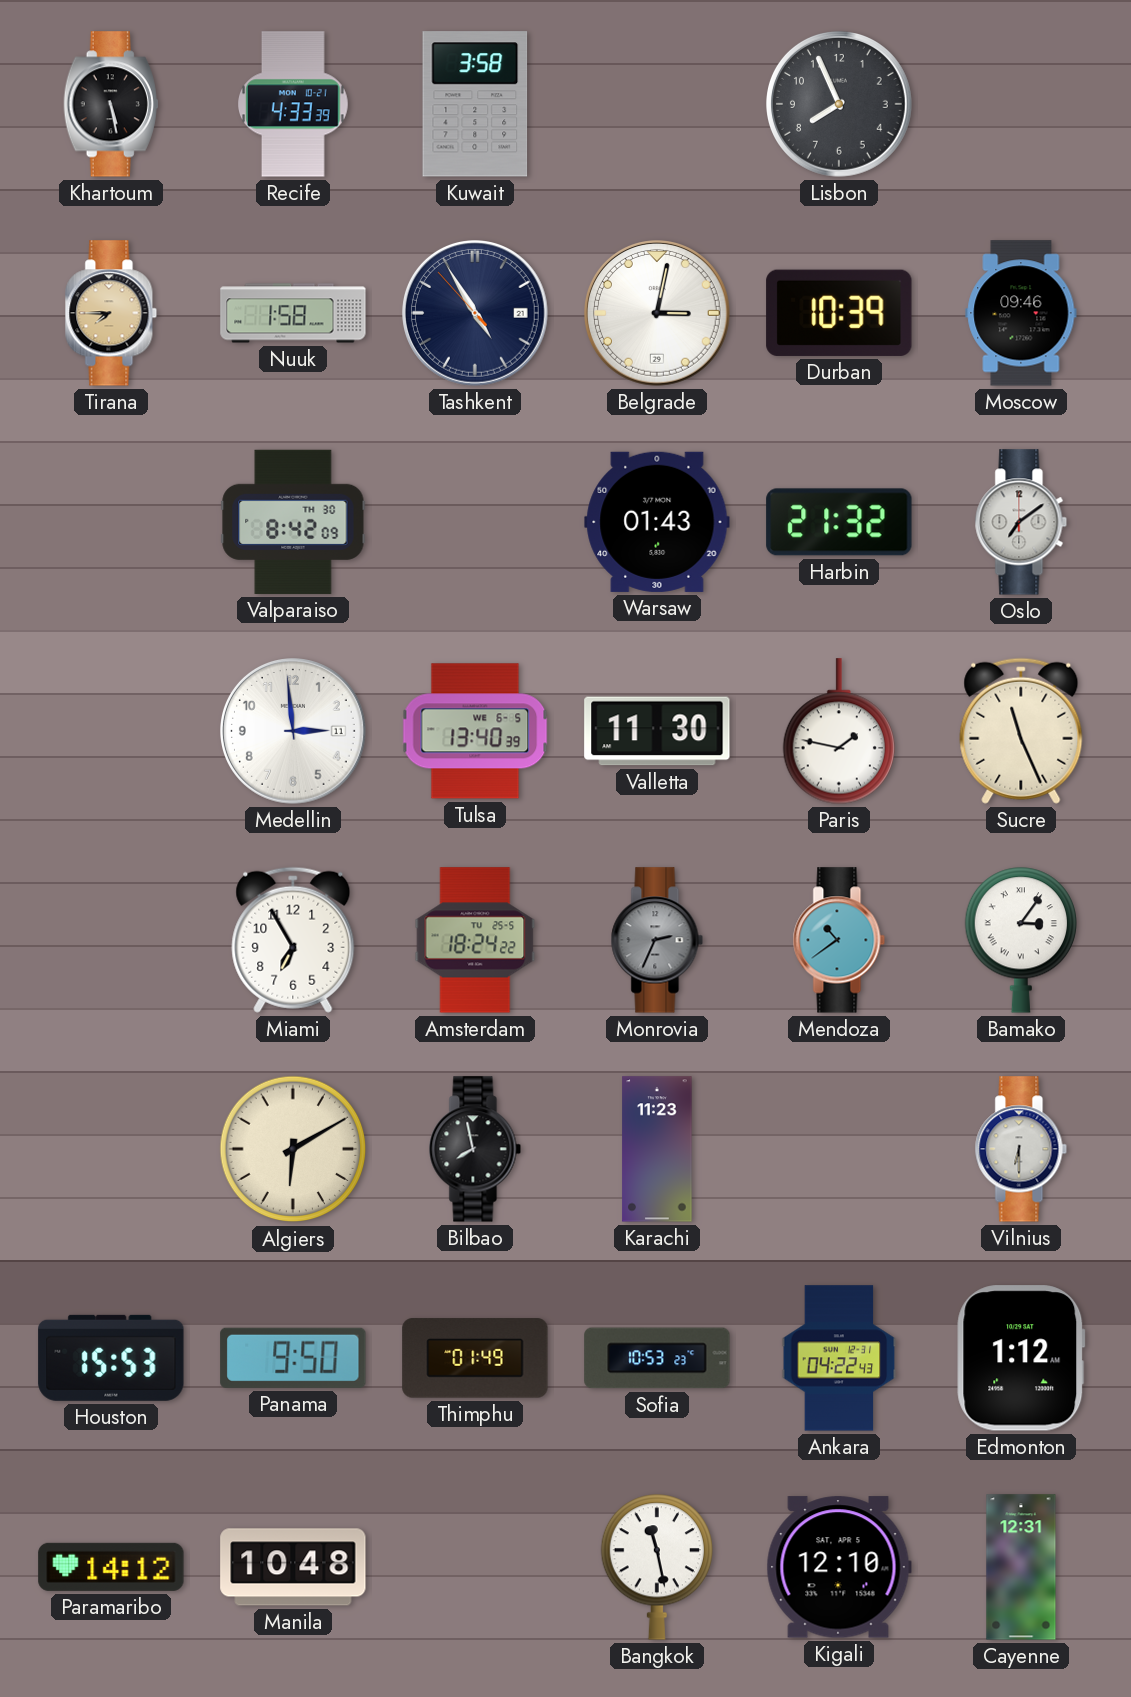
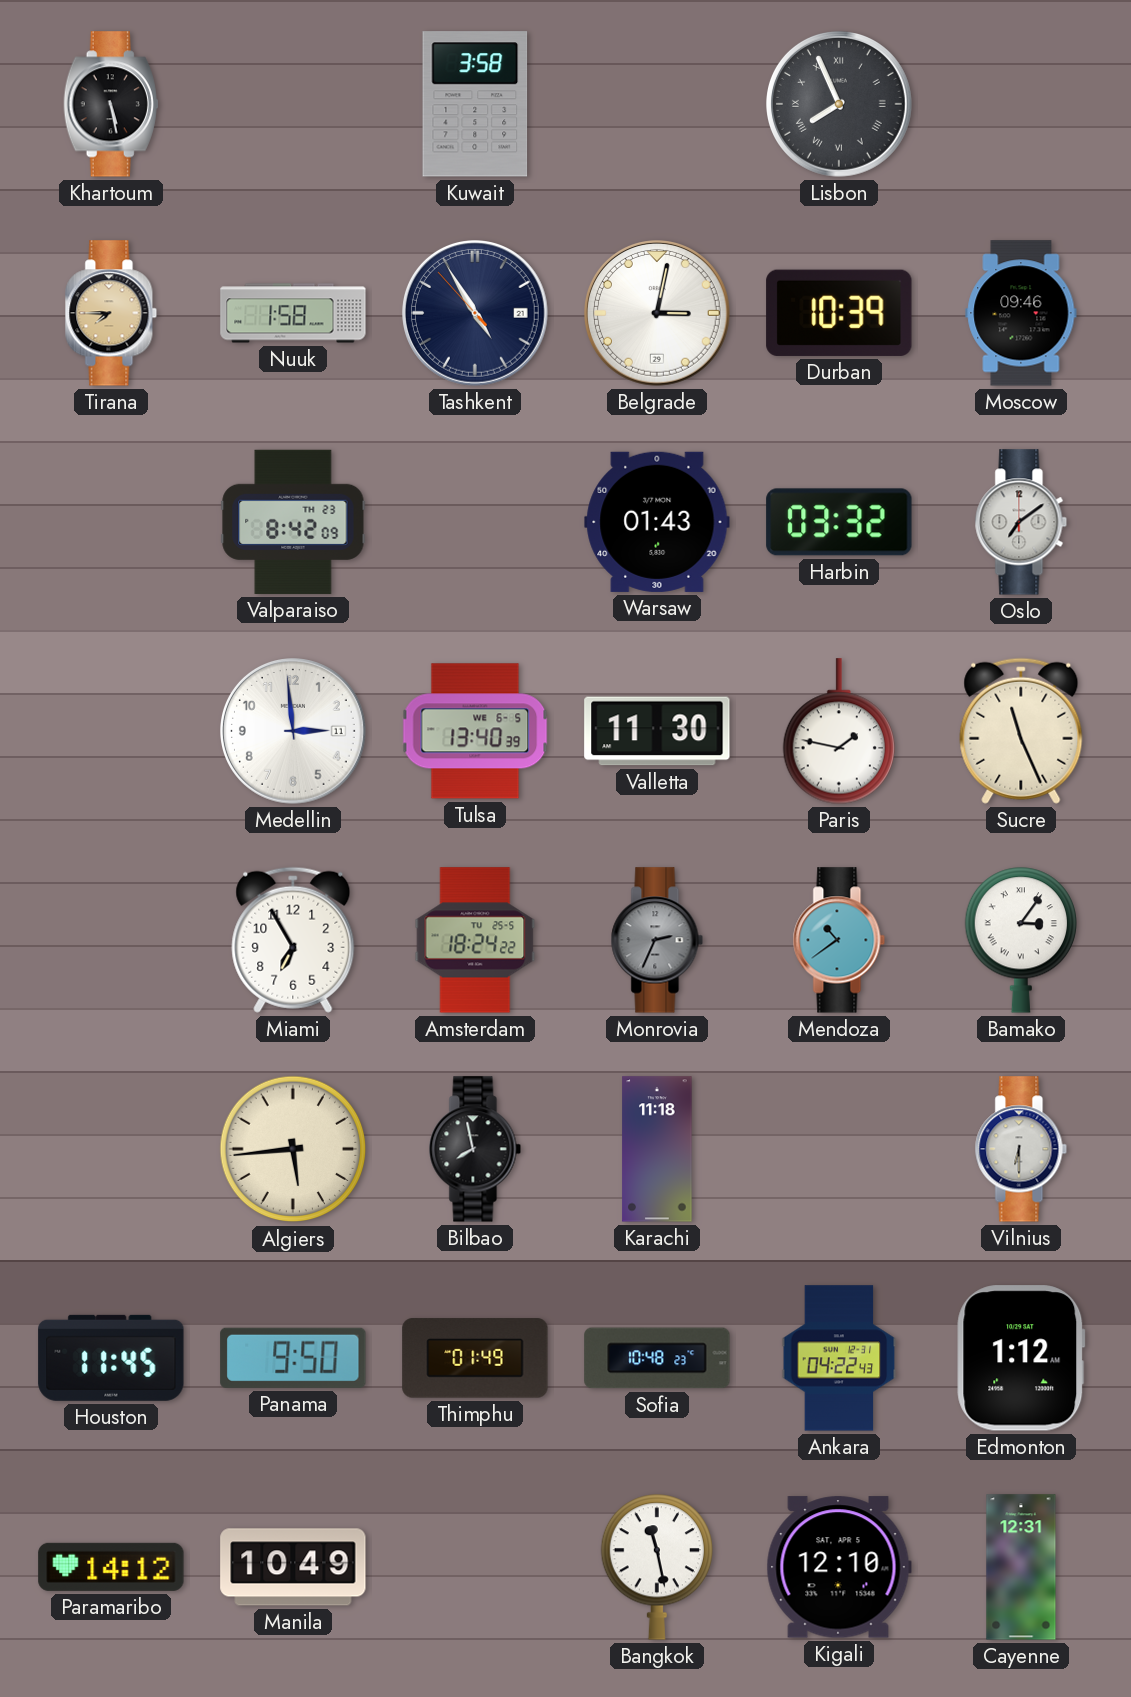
Recife: 4:33 -> none
Lisbon numerals: Arabic -> Roman
Valparaiso date: TH 30 -> TH 23
Harbin: 21:32 -> 03:32
Algiers: 6:10 -> 5:44
Karachi: 11:23 -> 11:18
Houston: 15:53 -> 11:45
Sofia: 10:53 -> 10:48
Manila: 10:48 -> 10:49
